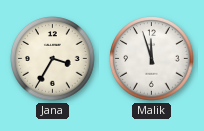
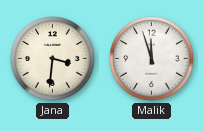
Jana: 3:35 -> 3:31
